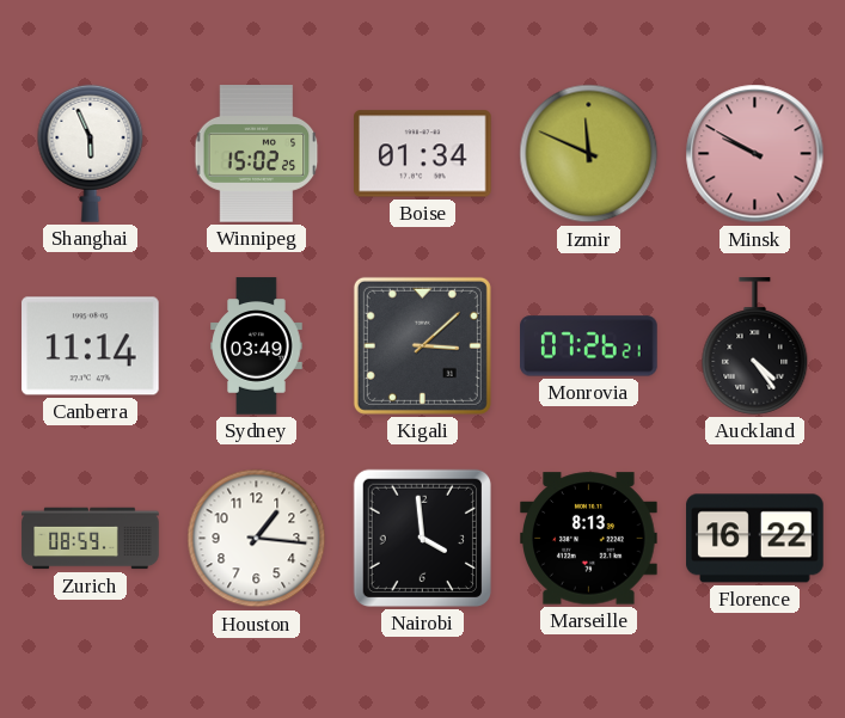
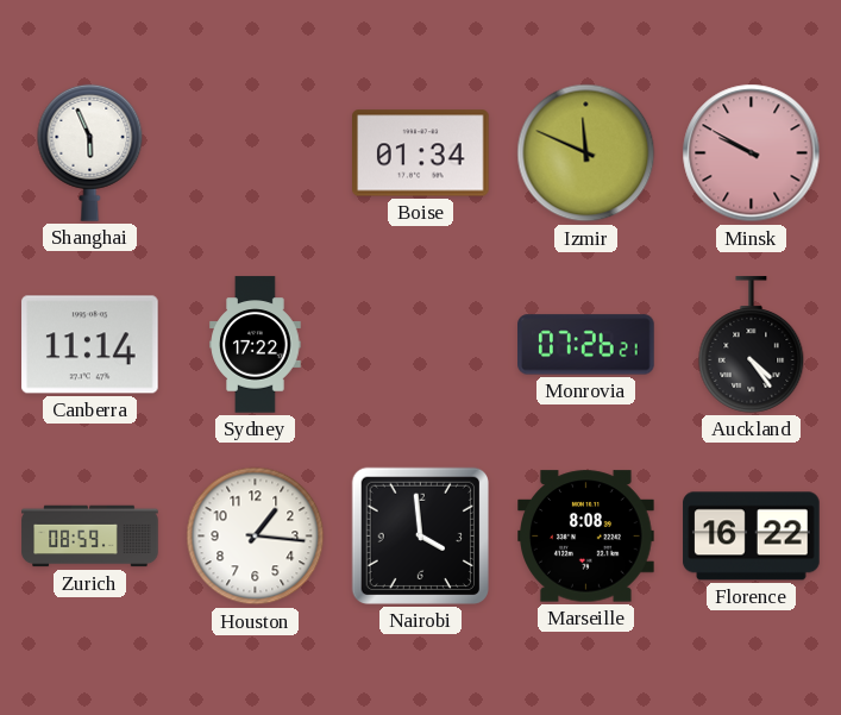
Winnipeg: 15:02 -> none
Sydney: 03:49 -> 17:22
Kigali: 3:08 -> none
Marseille: 8:13 -> 8:08
